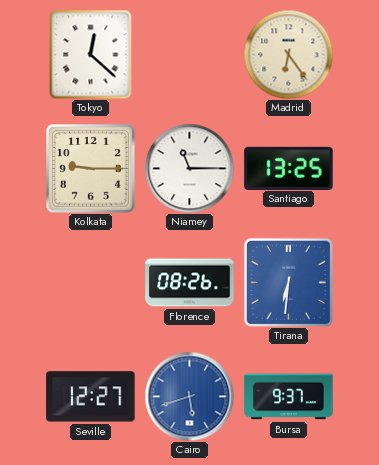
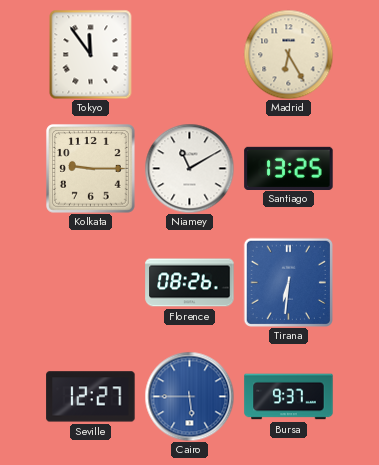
Tokyo: 12:22 -> 11:54
Madrid: 6:24 -> 6:25
Niamey: 11:15 -> 11:10
Cairo: 5:42 -> 5:45
